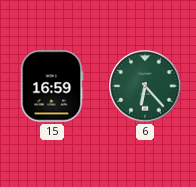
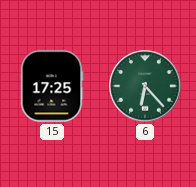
15: 16:59 -> 17:25
